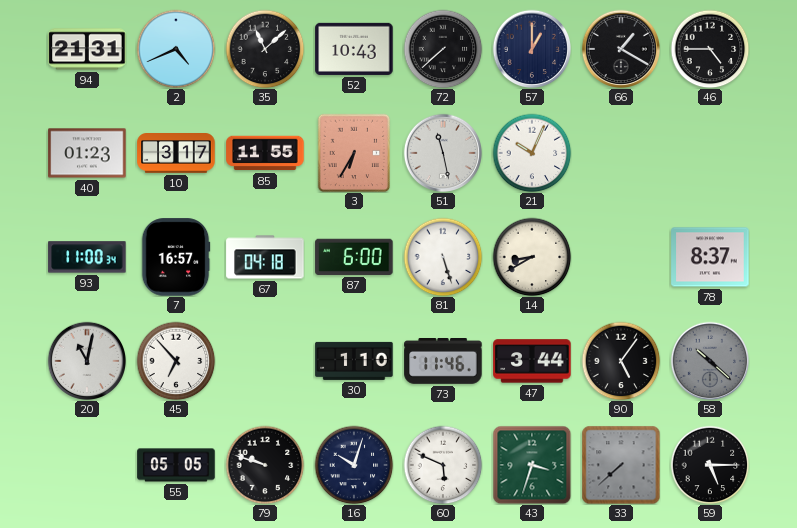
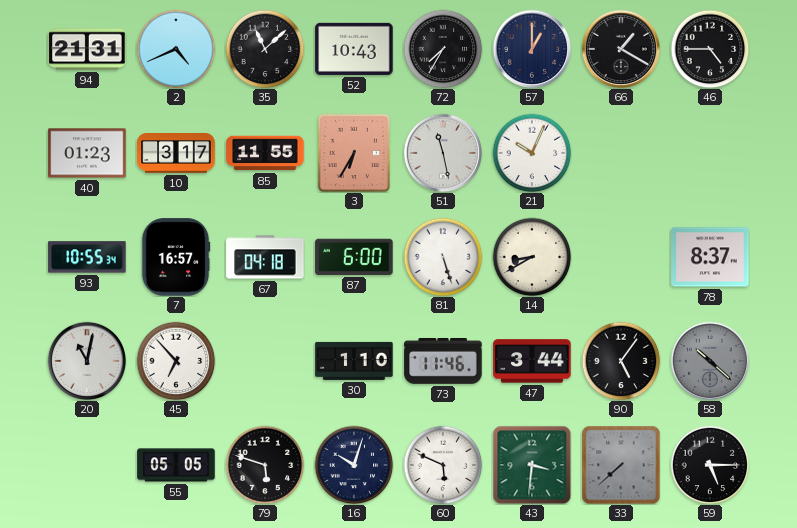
72: 7:38 -> 7:35
93: 11:00 -> 10:55
79: 9:48 -> 5:48
43: 3:33 -> 3:31
